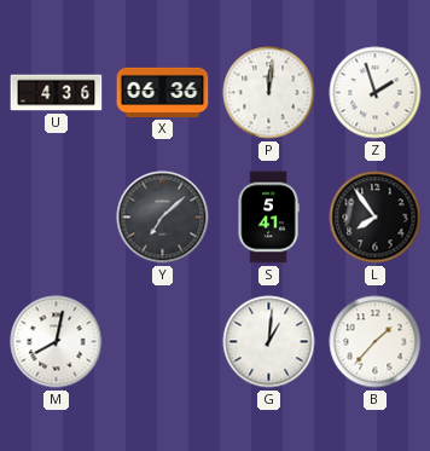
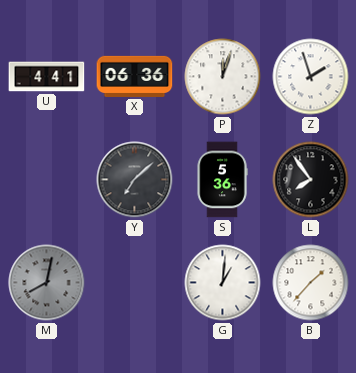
U: 4:36 -> 4:41
P: 12:01 -> 12:03
S: 5:41 -> 5:36
M dial: white -> grey
